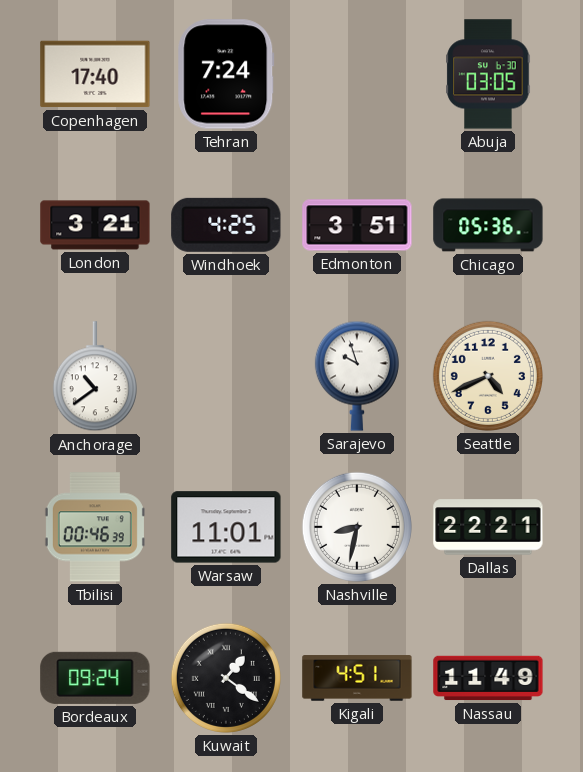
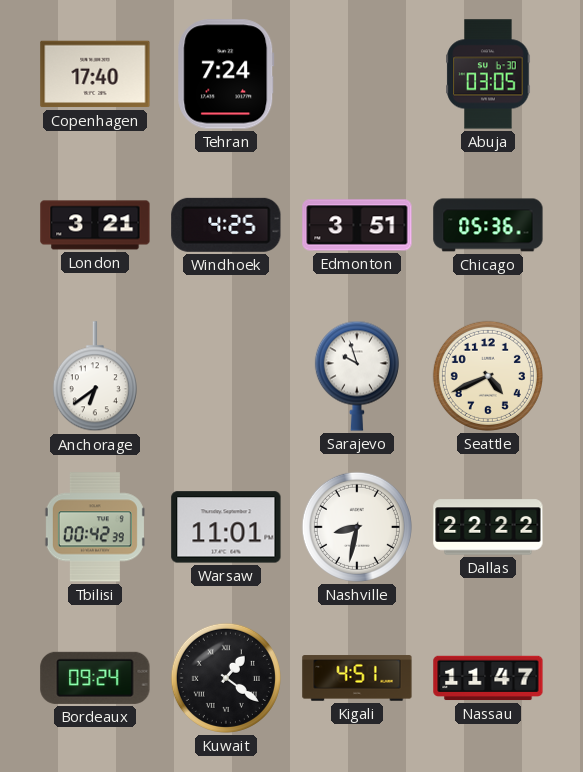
Anchorage: 10:39 -> 6:39
Tbilisi: 00:46 -> 00:42
Dallas: 22:21 -> 22:22
Nassau: 11:49 -> 11:47
